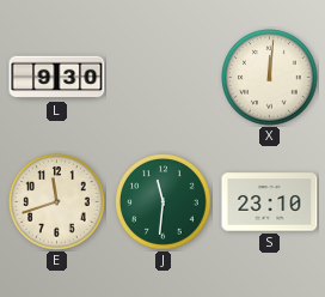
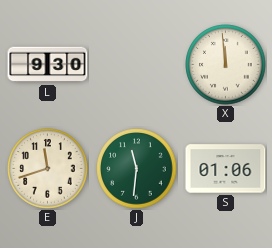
X: 12:01 -> 11:59
S: 23:10 -> 01:06
